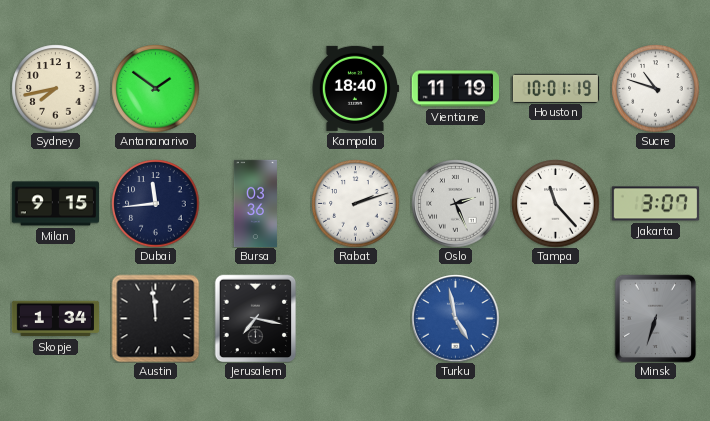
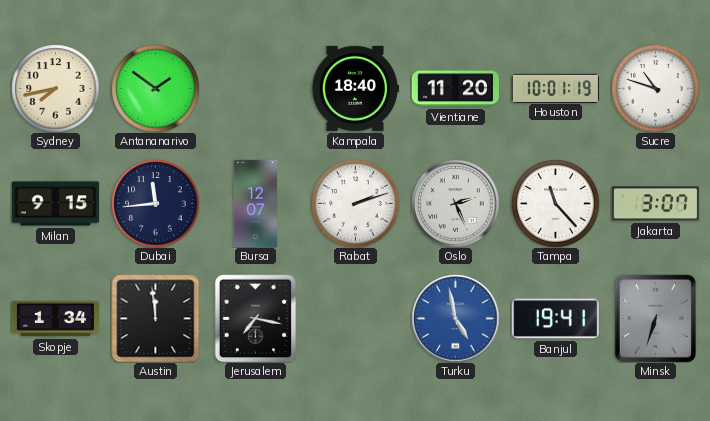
Vientiane: 11:19 -> 11:20
Bursa: 03:36 -> 12:07
Banjul: none -> 19:41
